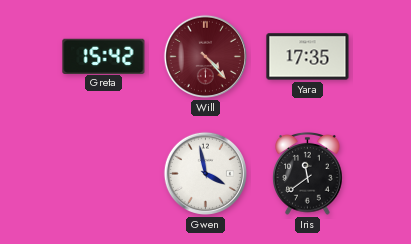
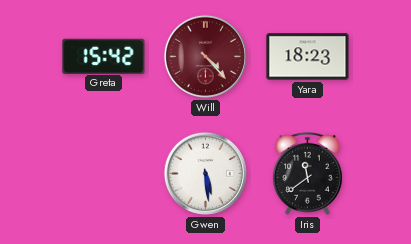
Yara: 17:35 -> 18:23
Gwen: 3:58 -> 5:29
